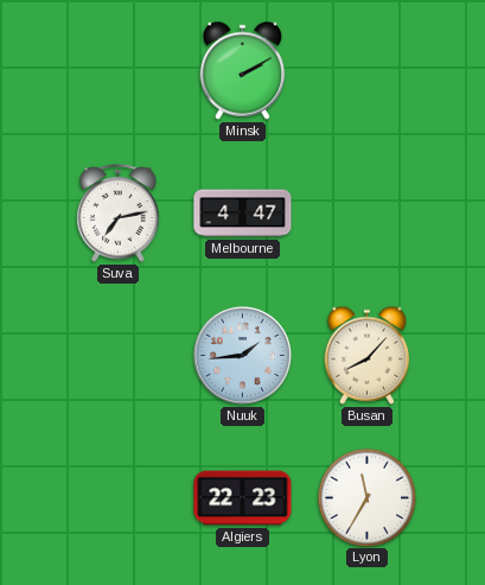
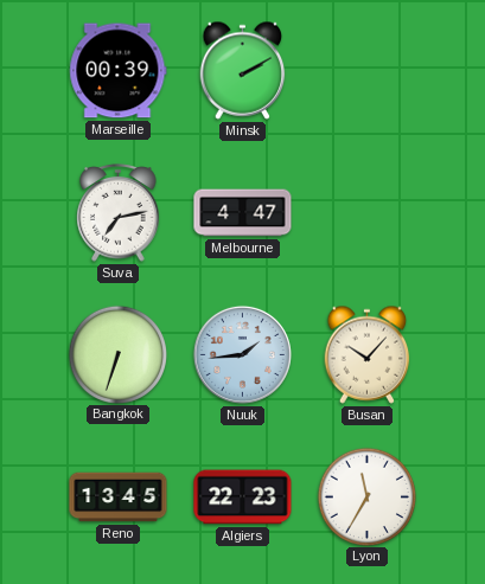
Marseille: none -> 00:39
Bangkok: none -> 6:33
Busan: 8:07 -> 10:07
Reno: none -> 13:45
